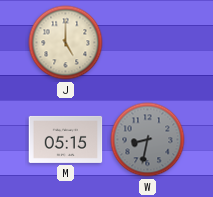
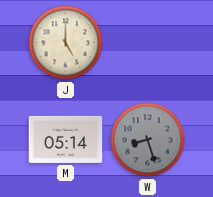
M: 05:15 -> 05:14
W: 8:32 -> 8:27
